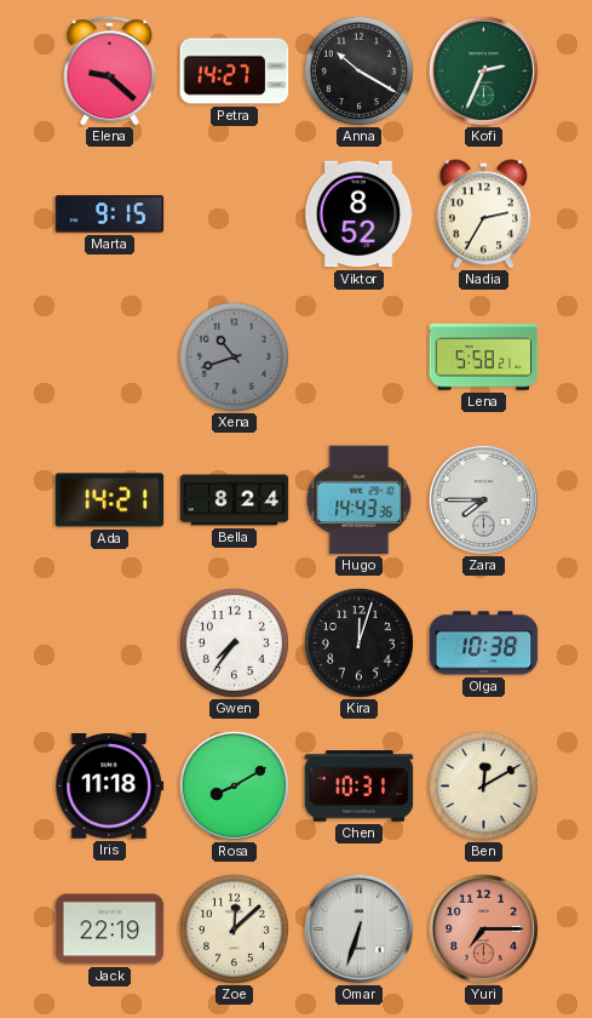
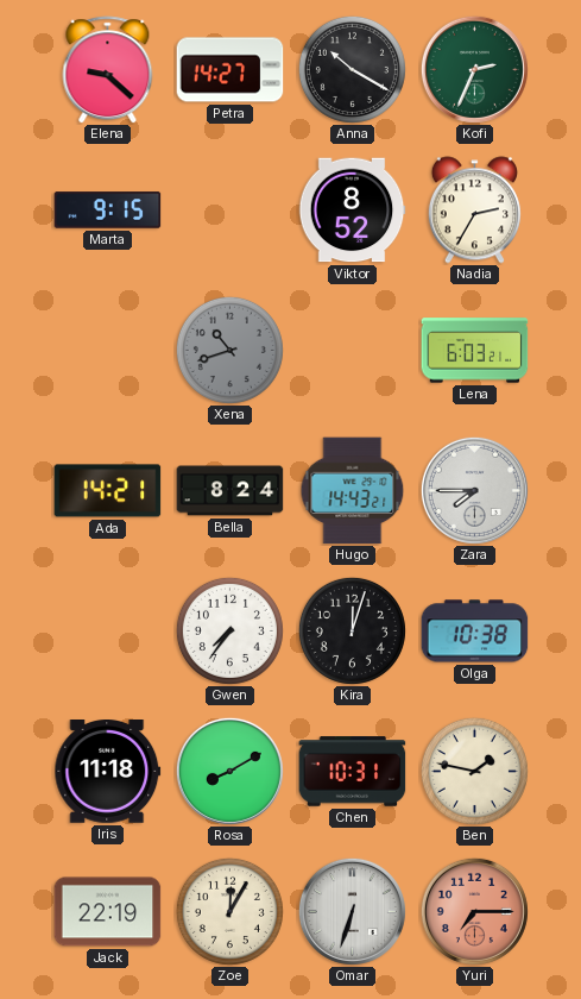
Lena: 5:58 -> 6:03
Hugo: 14:43:36 -> 14:43:21
Ben: 12:10 -> 1:47
Zoe: 12:08 -> 12:05
